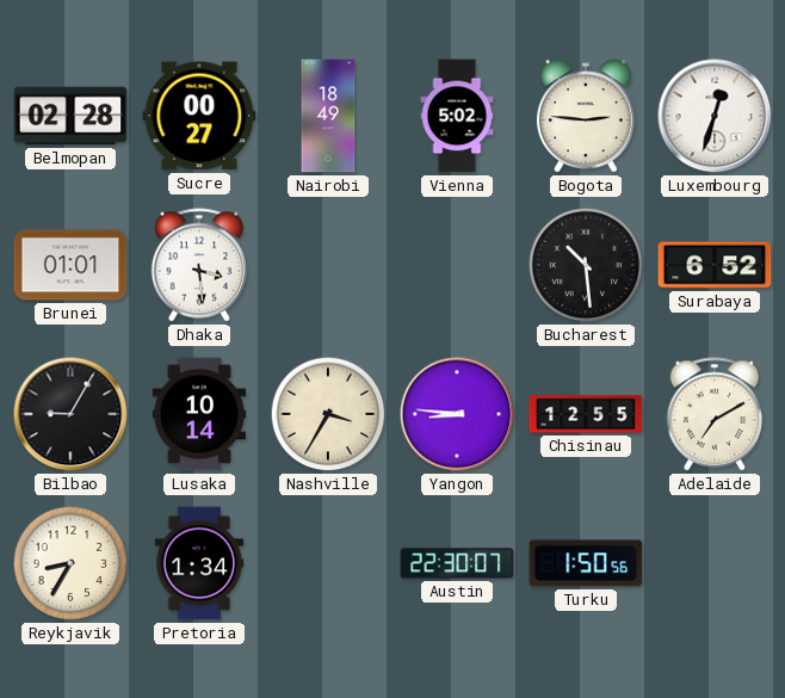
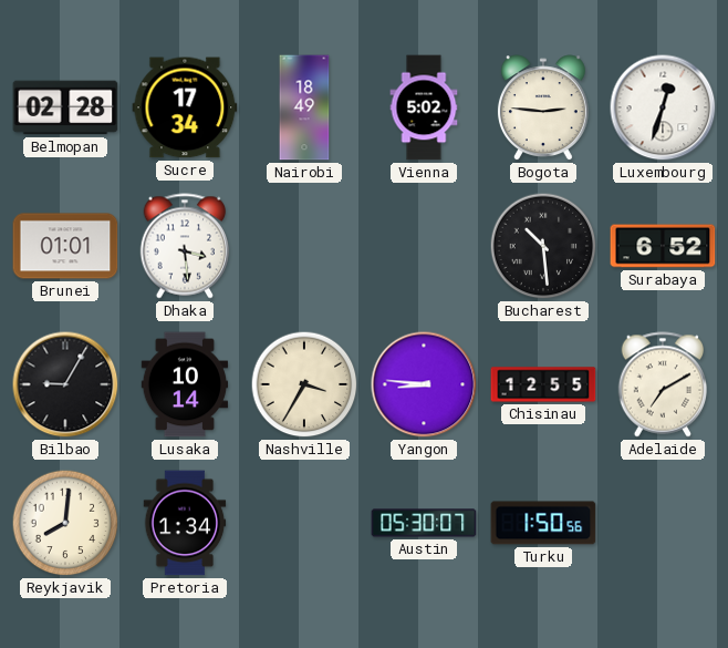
Sucre: 00:27 -> 17:34
Reykjavik: 8:35 -> 8:01
Austin: 22:30 -> 05:30
